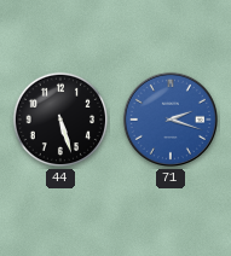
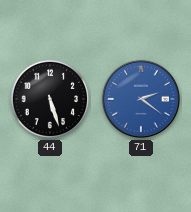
71: 2:18 -> 2:21
